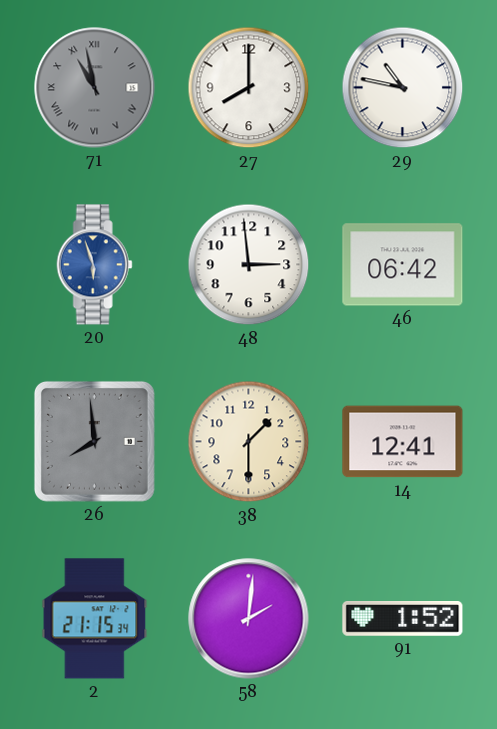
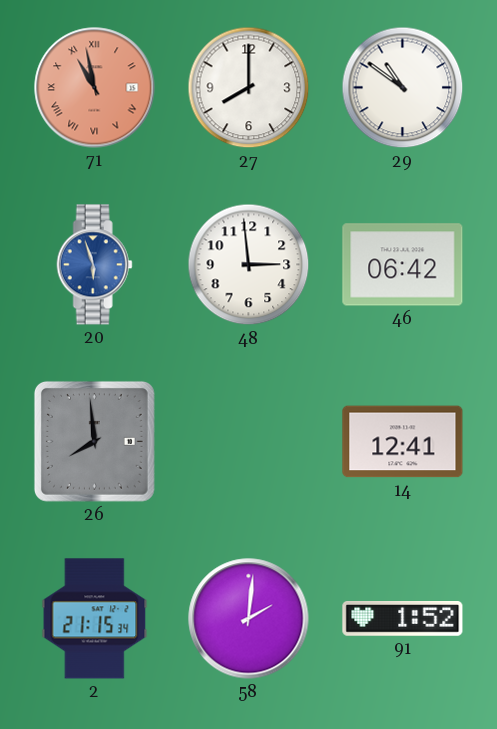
71 dial: grey -> salmon
29: 10:47 -> 10:51
38: 1:30 -> none
